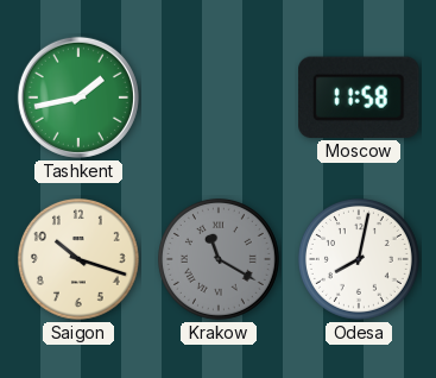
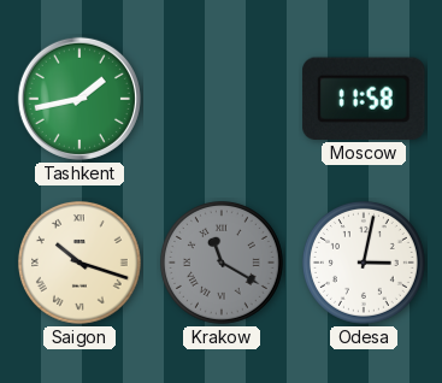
Saigon numerals: Arabic -> Roman
Odesa: 8:02 -> 3:02
